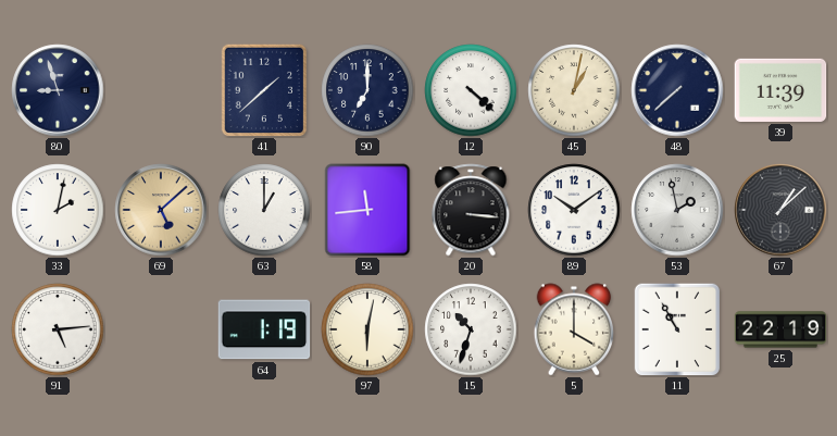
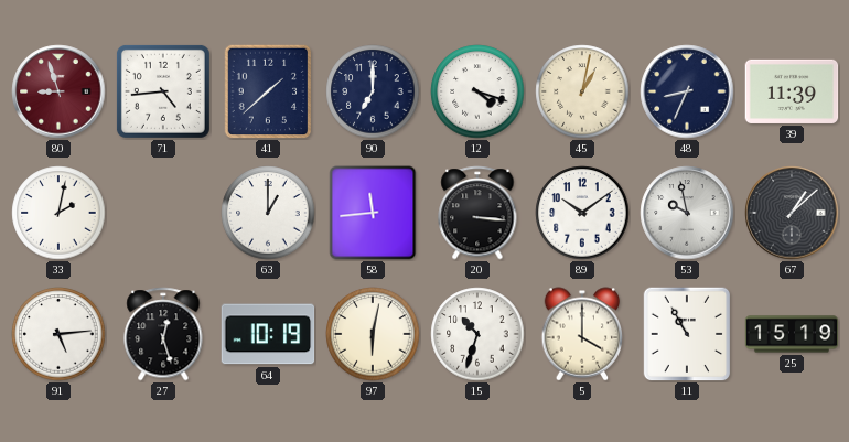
80 dial: navy -> burgundy
71: none -> 4:44
12: 4:22 -> 4:18
48: 7:38 -> 8:34
69: 5:08 -> none
53: 1:58 -> 9:58
27: none -> 12:27
64: 1:19 -> 10:19
25: 22:19 -> 15:19
